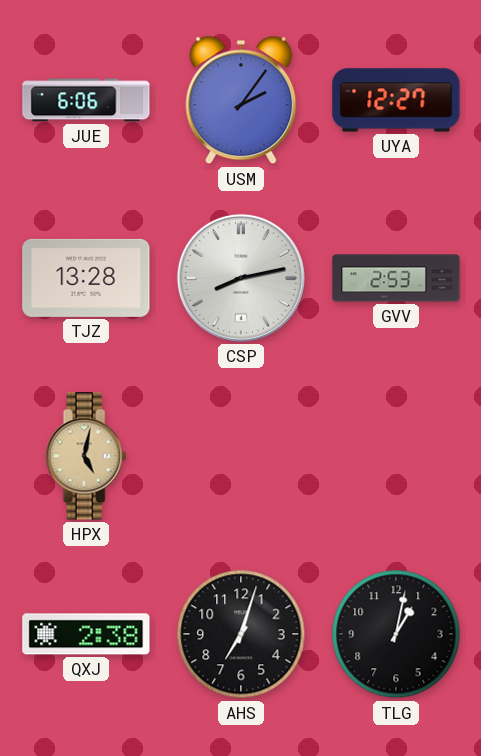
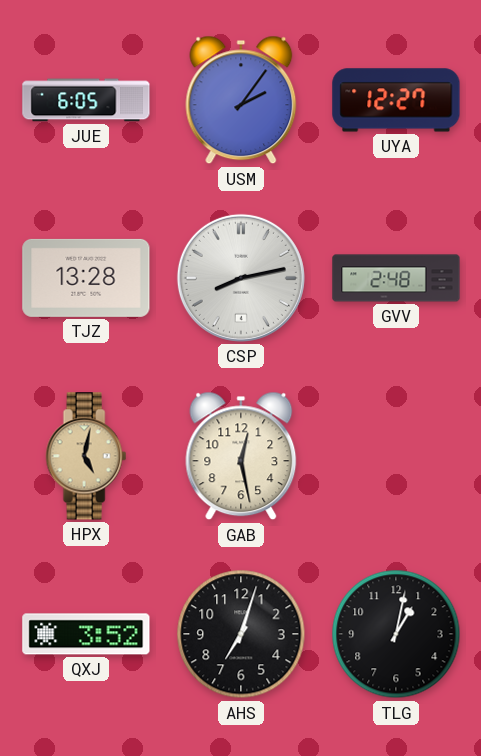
JUE: 6:06 -> 6:05
GVV: 2:53 -> 2:48
GAB: none -> 12:28
QXJ: 2:38 -> 3:52
